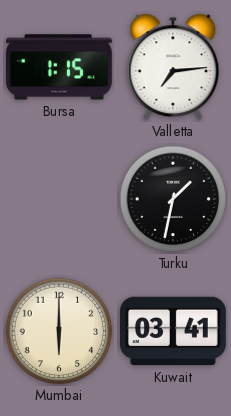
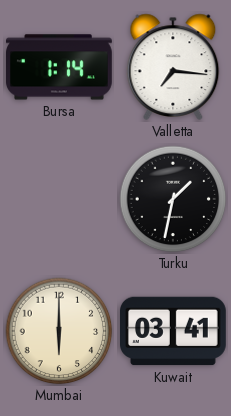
Bursa: 1:15 -> 1:14
Valletta: 7:14 -> 7:16
